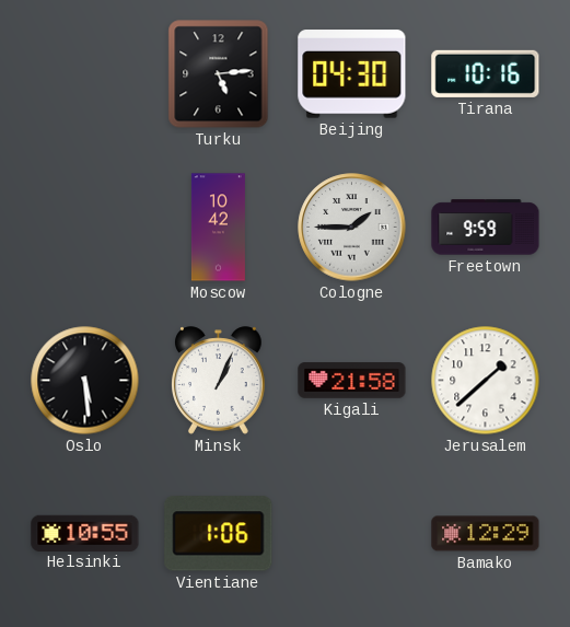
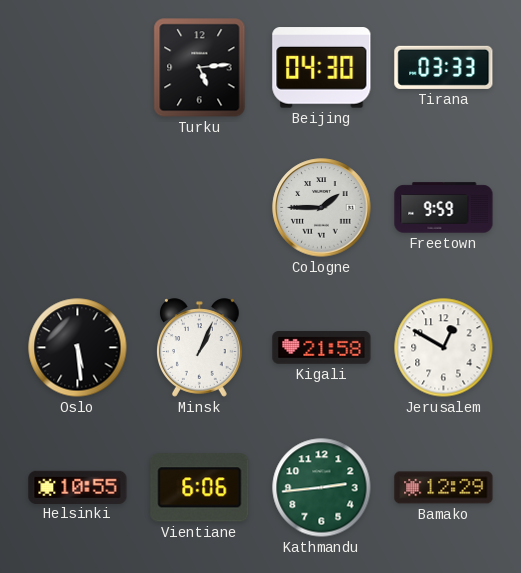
Tirana: 10:16 -> 03:33
Moscow: 10:42 -> none
Jerusalem: 1:38 -> 12:50
Vientiane: 1:06 -> 6:06
Kathmandu: none -> 2:44
